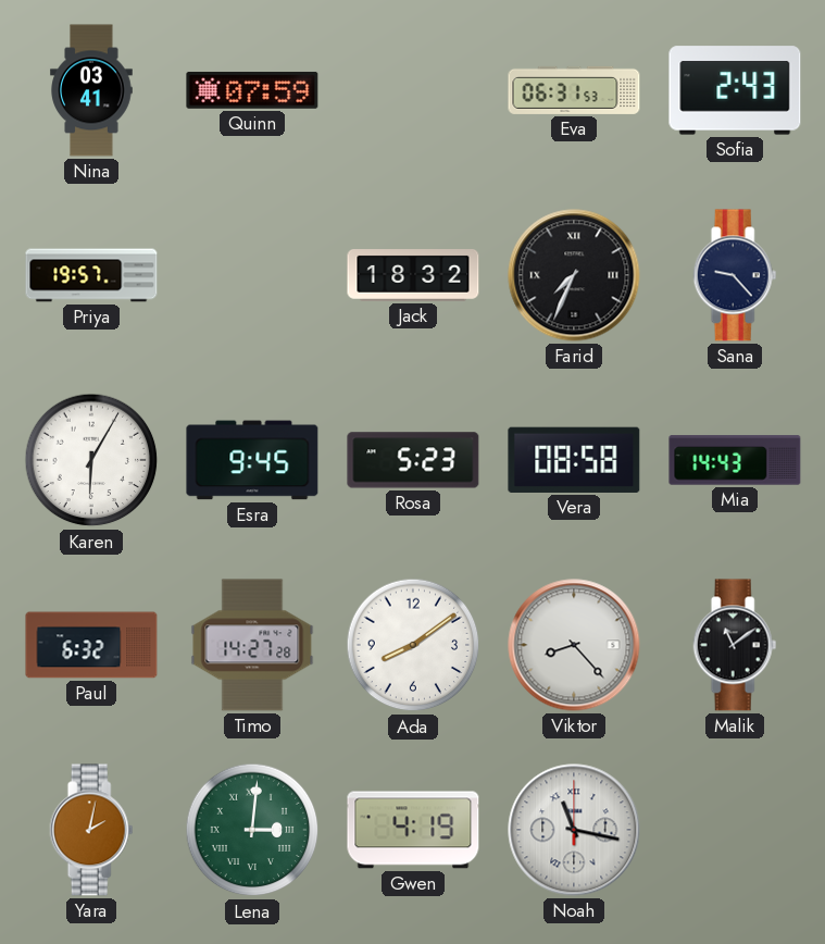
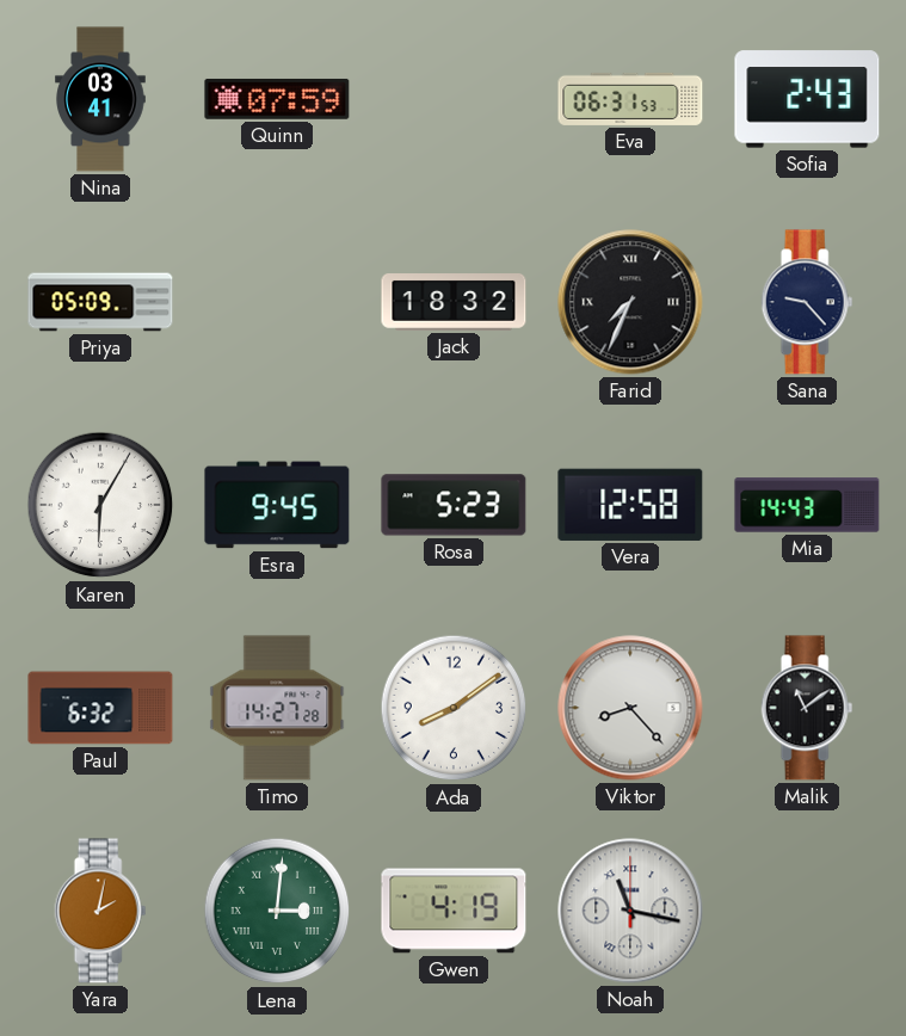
Priya: 19:57 -> 05:09
Vera: 08:58 -> 12:58
